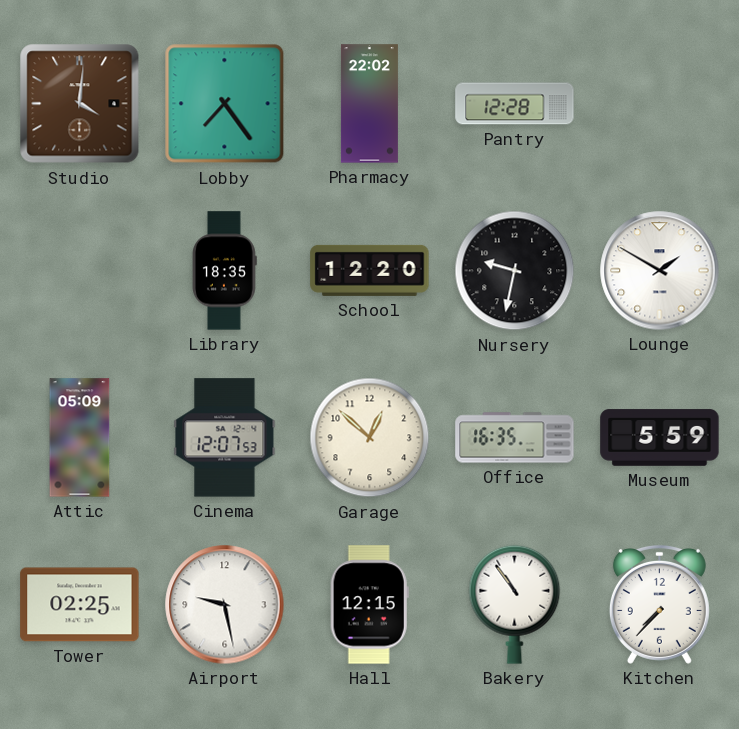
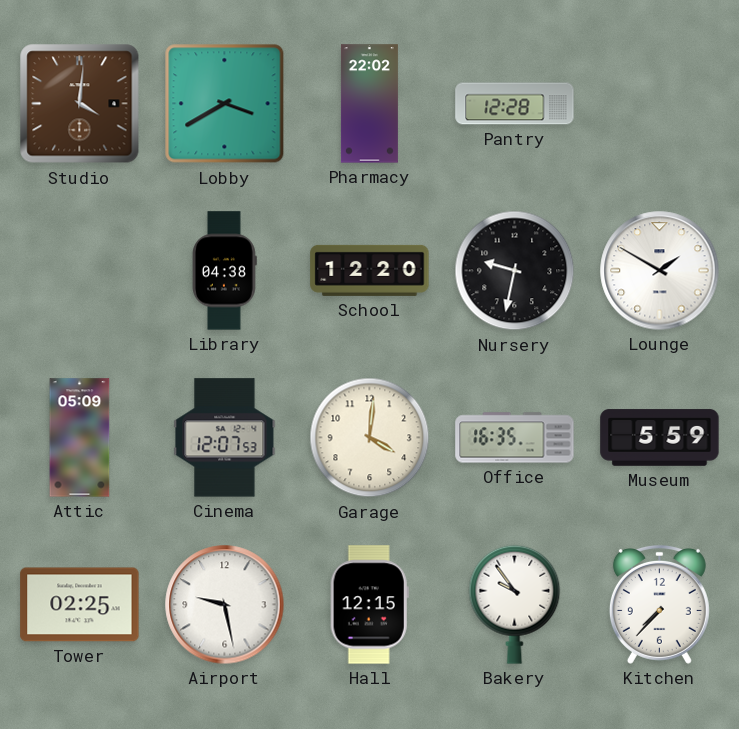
Lobby: 7:24 -> 3:40
Library: 18:35 -> 04:38
Garage: 12:52 -> 4:01
Bakery: 10:54 -> 9:54
